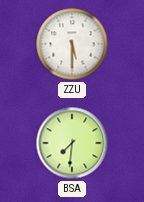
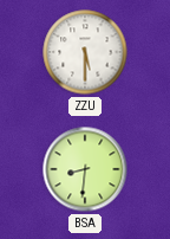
BSA: 7:31 -> 8:31
